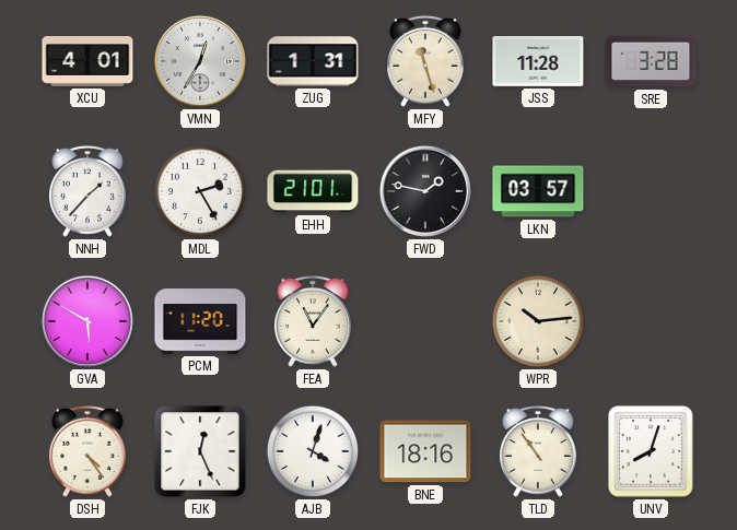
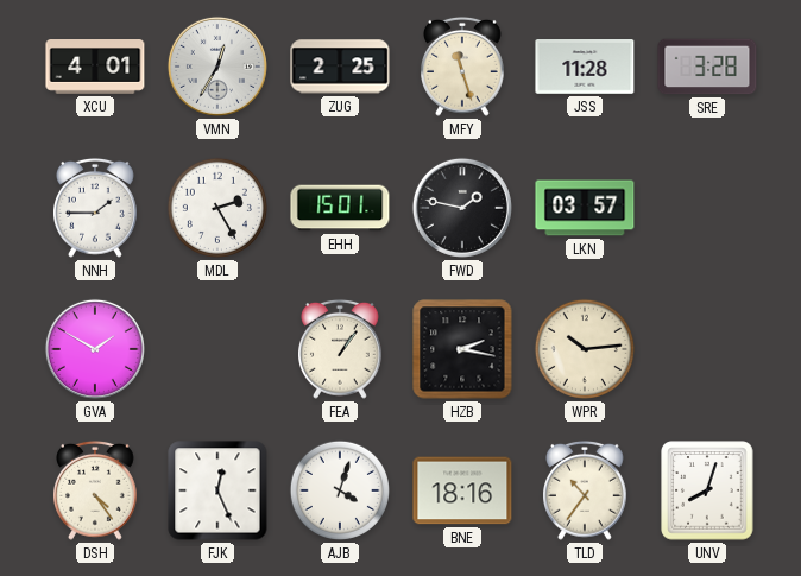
ZUG: 1:31 -> 2:25
NNH: 1:37 -> 1:45
EHH: 21:01 -> 15:01
GVA: 5:50 -> 1:50
PCM: 11:20 -> none
FEA: 11:06 -> 1:06
HZB: none -> 2:17
TLD: 10:54 -> 10:36
